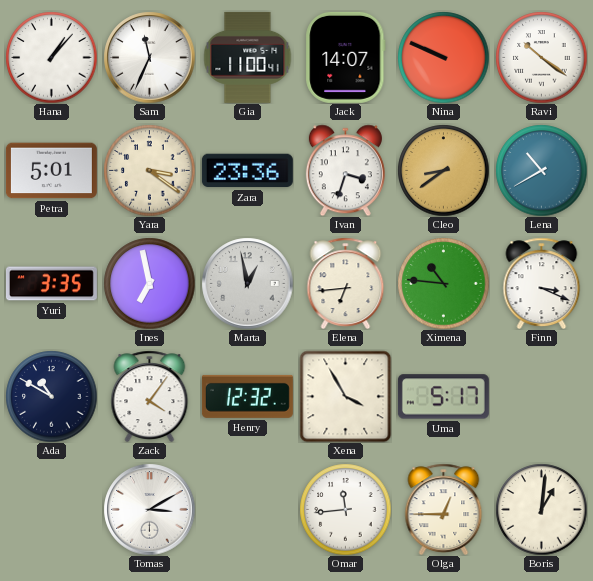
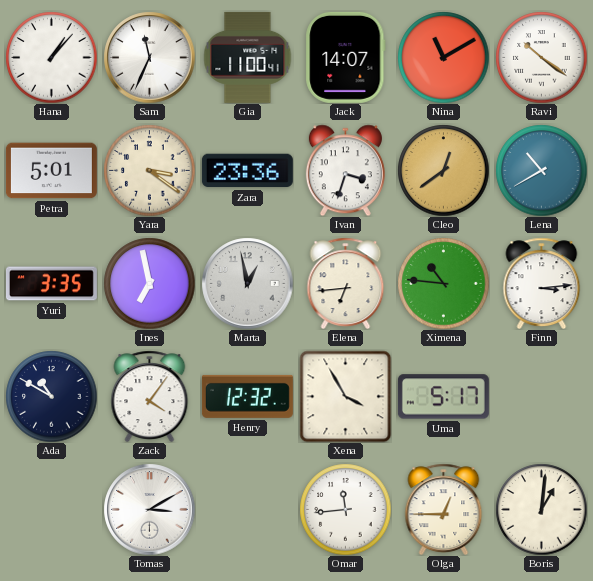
Nina: 9:49 -> 11:10
Cleo: 8:39 -> 12:39
Finn: 3:19 -> 3:14
